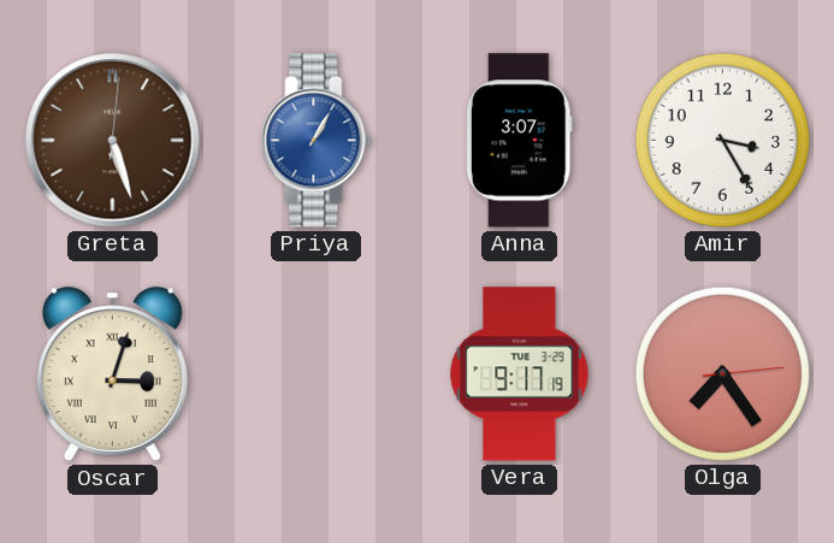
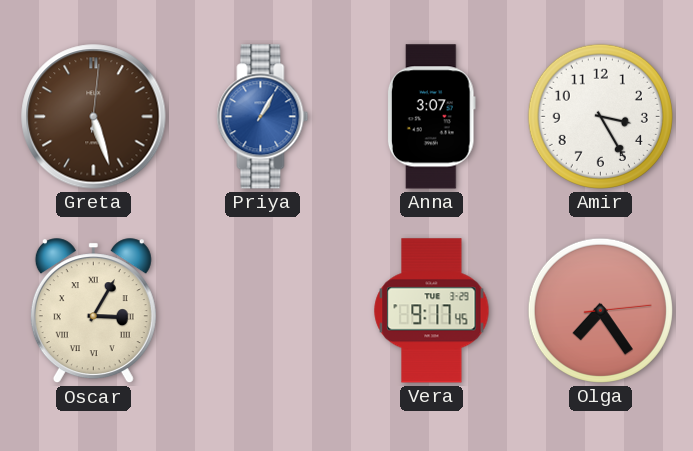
Oscar: 3:03 -> 3:05
Vera: 9:17:19 -> 9:17:45
